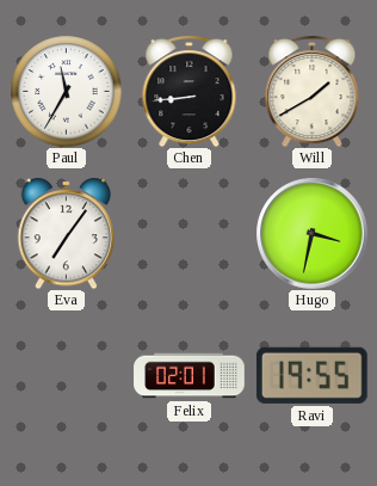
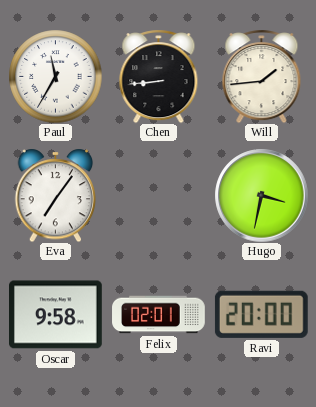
Will: 1:40 -> 1:44
Oscar: none -> 9:58
Ravi: 19:55 -> 20:00
